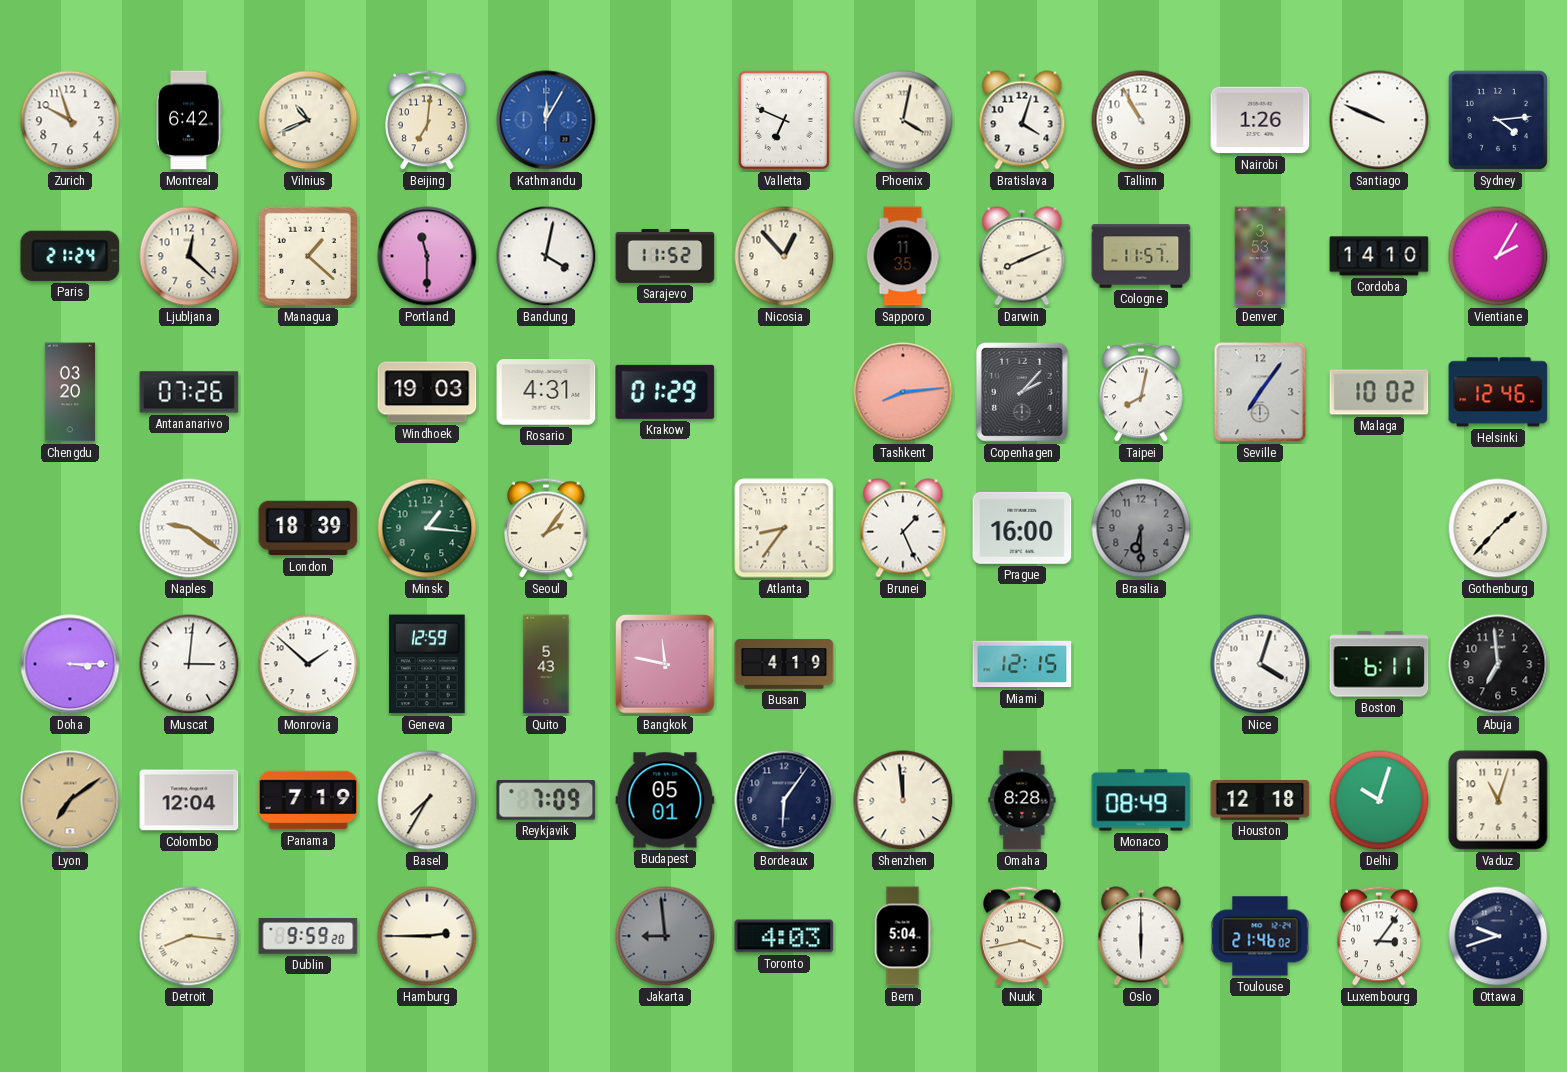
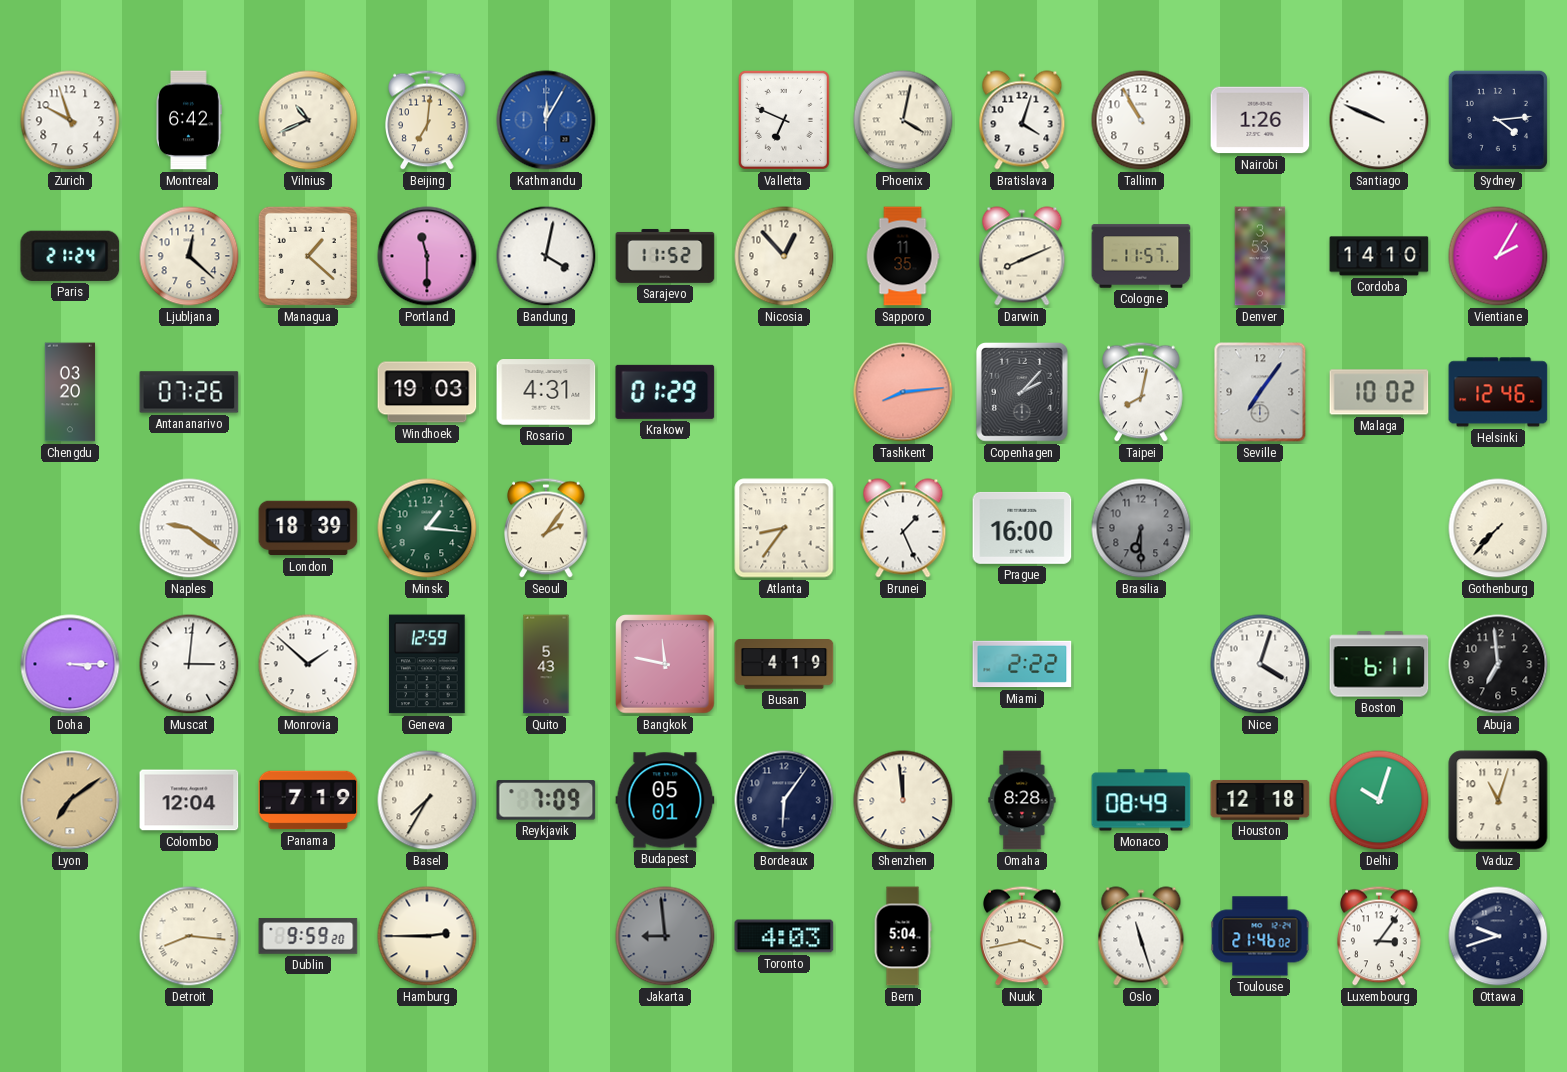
Gothenburg: 1:37 -> 7:37
Miami: 12:15 -> 2:22
Oslo: 6:00 -> 11:27
